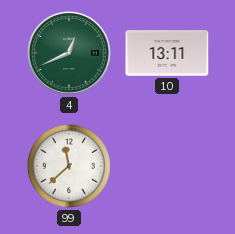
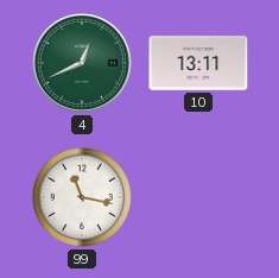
99: 11:38 -> 11:17
